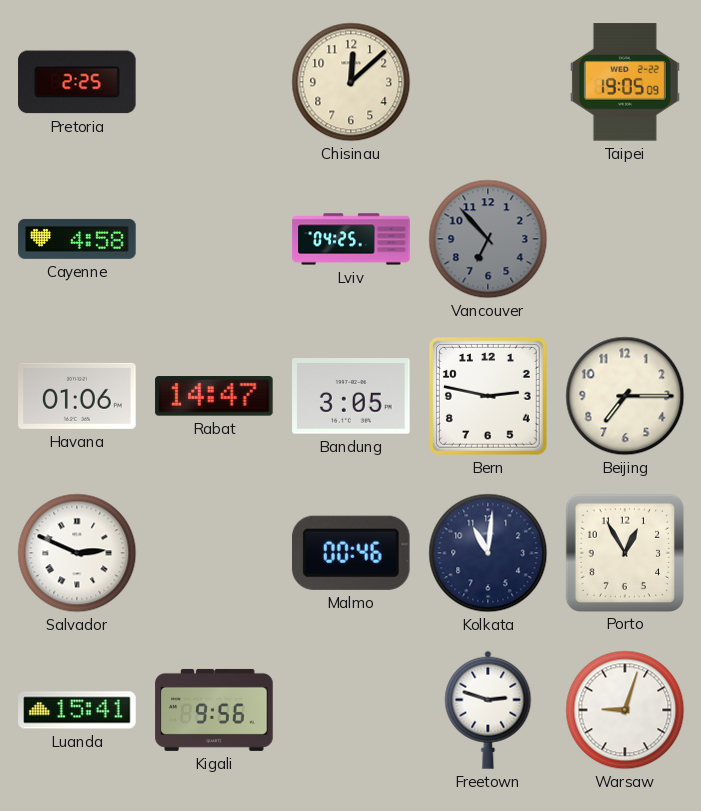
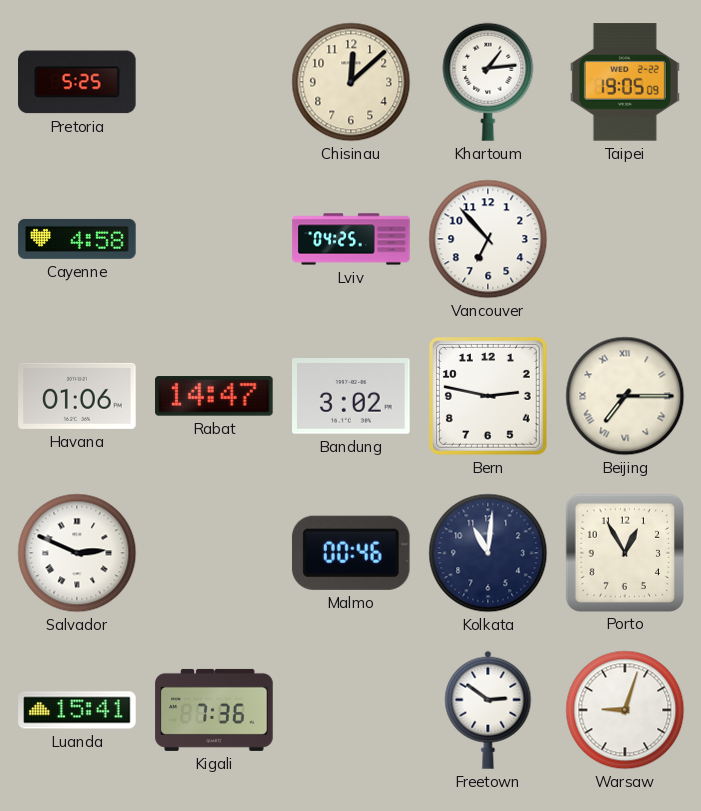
Pretoria: 2:25 -> 5:25
Khartoum: none -> 1:14
Vancouver dial: grey -> white
Bandung: 3:05 -> 3:02
Beijing numerals: Arabic -> Roman
Kigali: 9:56 -> 7:36
Freetown: 2:48 -> 2:51
